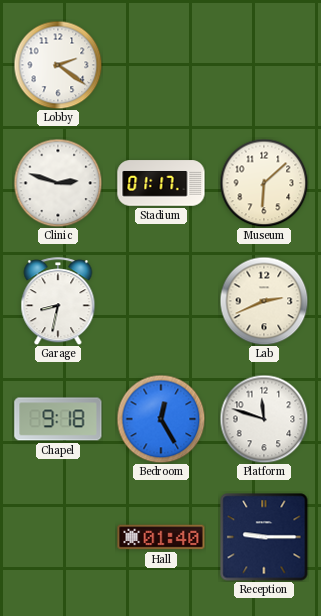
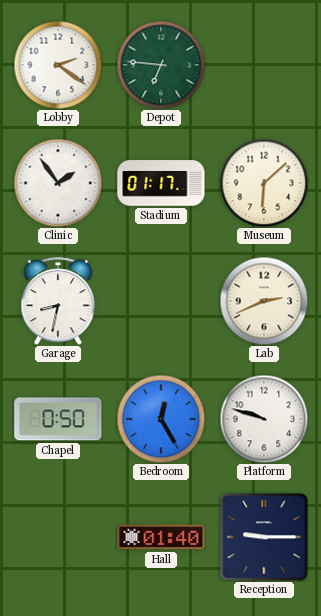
Depot: none -> 6:46
Clinic: 2:48 -> 1:54
Chapel: 9:18 -> 0:50
Platform: 11:48 -> 9:48
